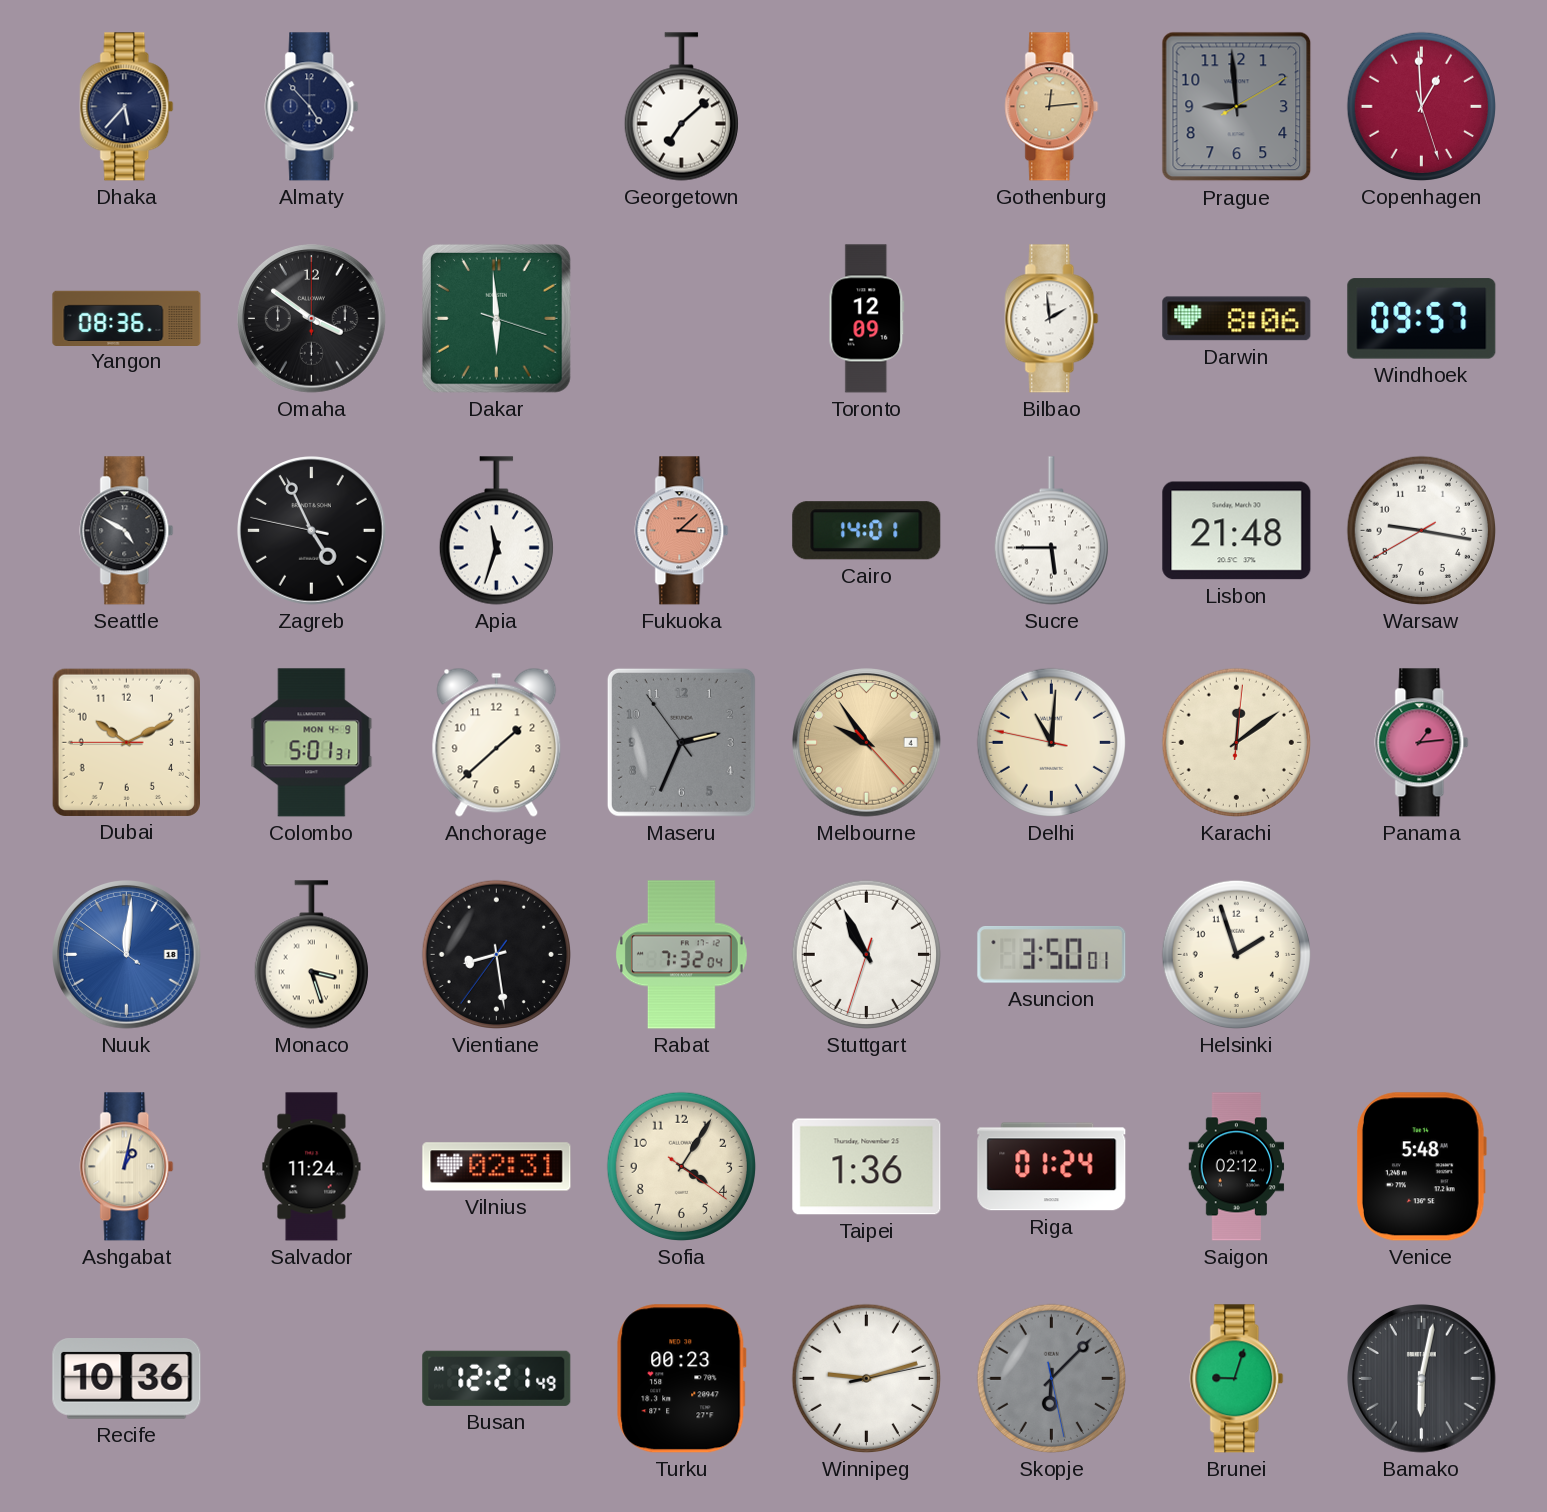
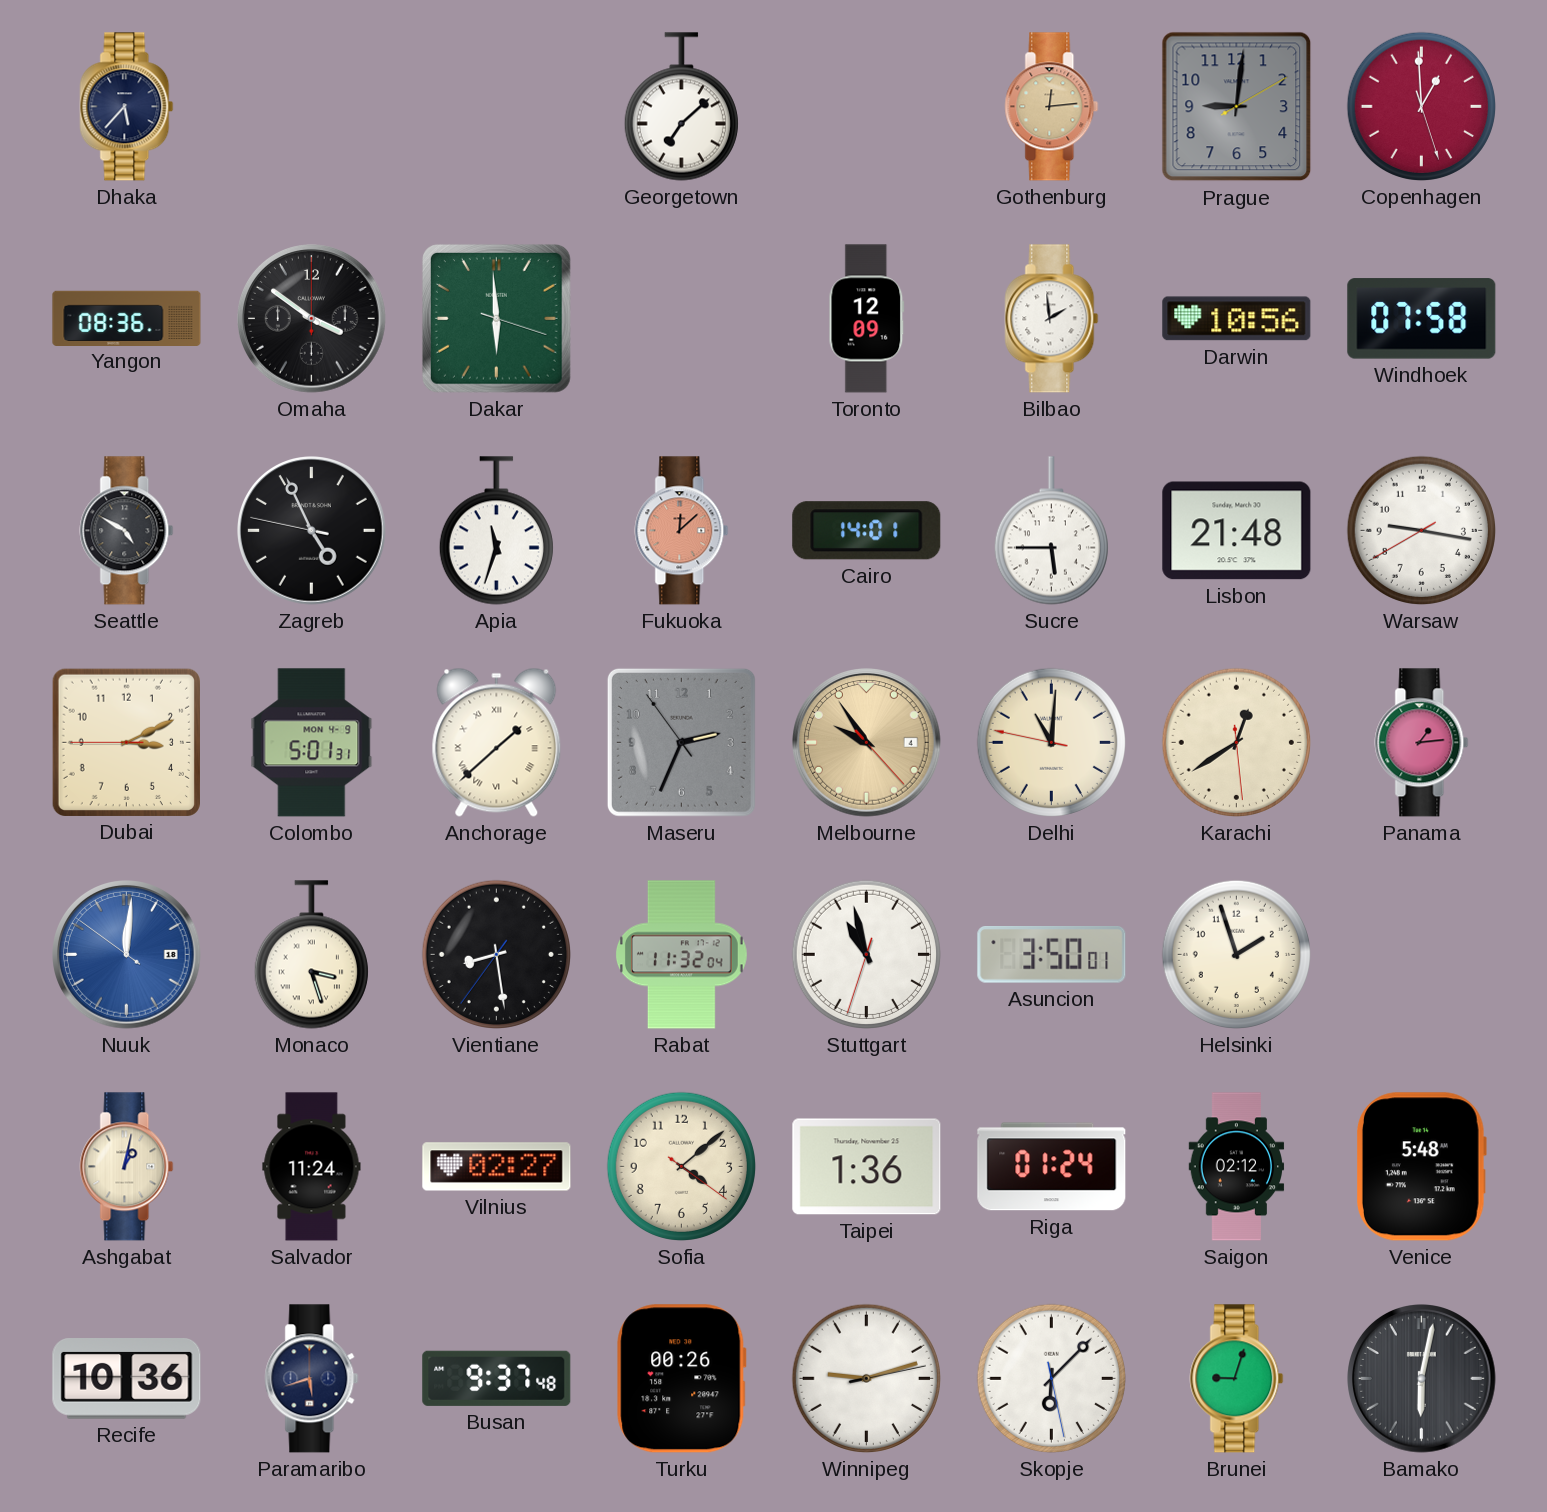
Almaty: 4:53 -> none
Prague: 8:59 -> 9:01
Darwin: 8:06 -> 10:56
Windhoek: 09:57 -> 07:58
Fukuoka: 3:08 -> 12:08
Dubai: 10:10 -> 3:10
Anchorage numerals: Arabic -> Roman
Karachi: 12:09 -> 12:39
Rabat: 7:32 -> 11:32
Stuttgart: 10:55 -> 10:57
Vilnius: 02:31 -> 02:27
Sofia: 4:05 -> 4:08
Paramaribo: none -> 5:42
Busan: 12:21 -> 9:37
Turku: 00:23 -> 00:26
Skopje dial: grey -> white
